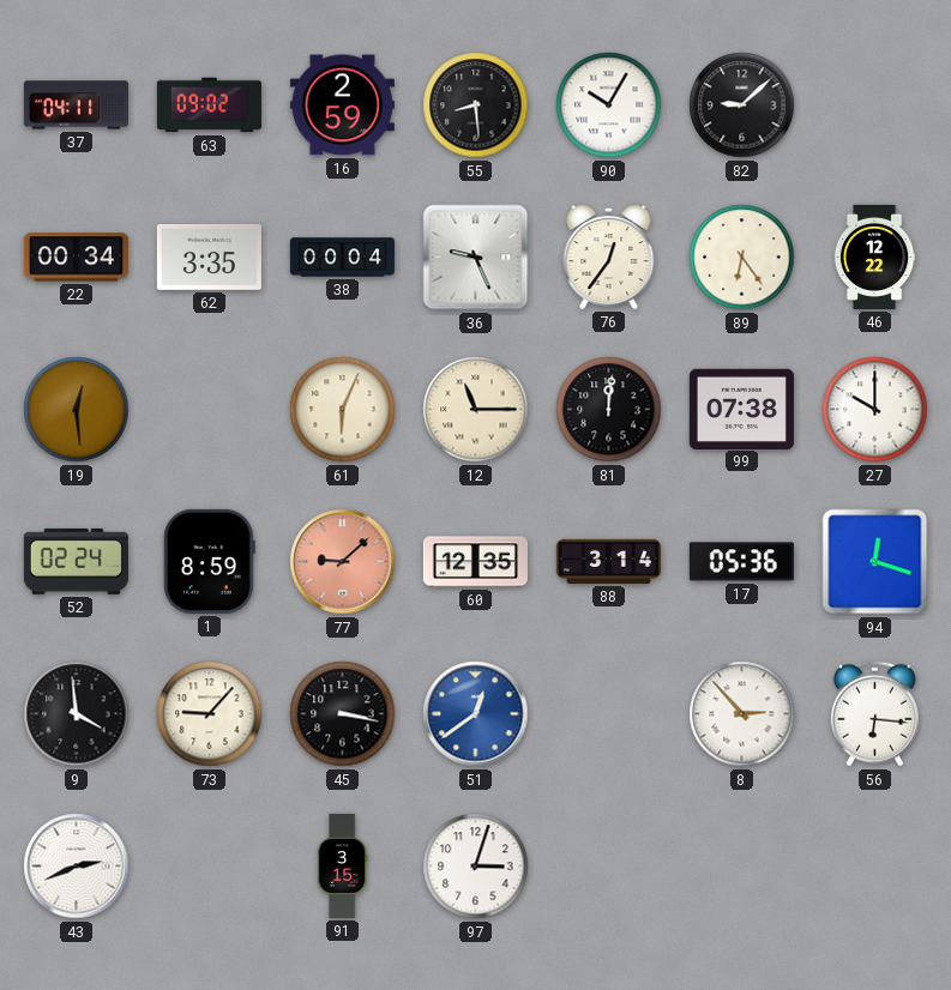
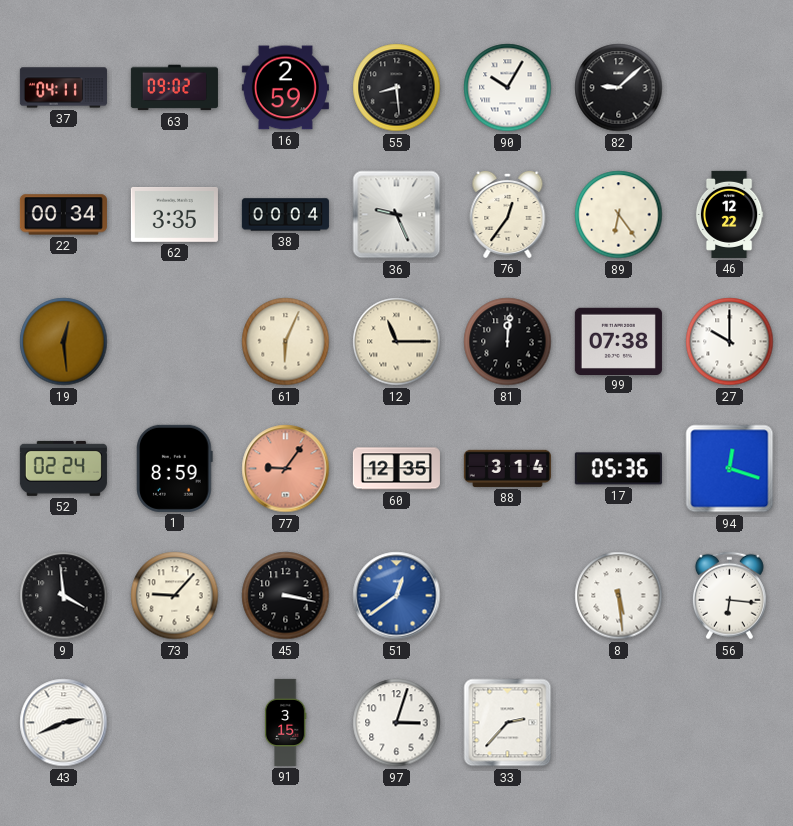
77: 9:08 -> 9:06
8: 2:53 -> 5:29
33: none -> 2:37
